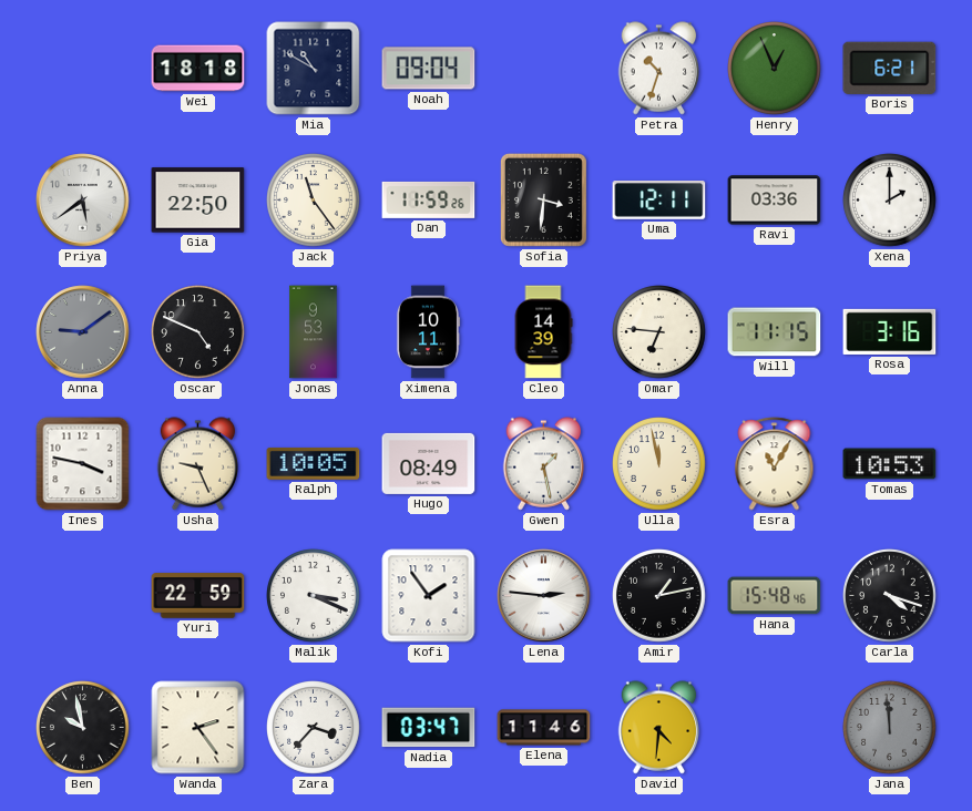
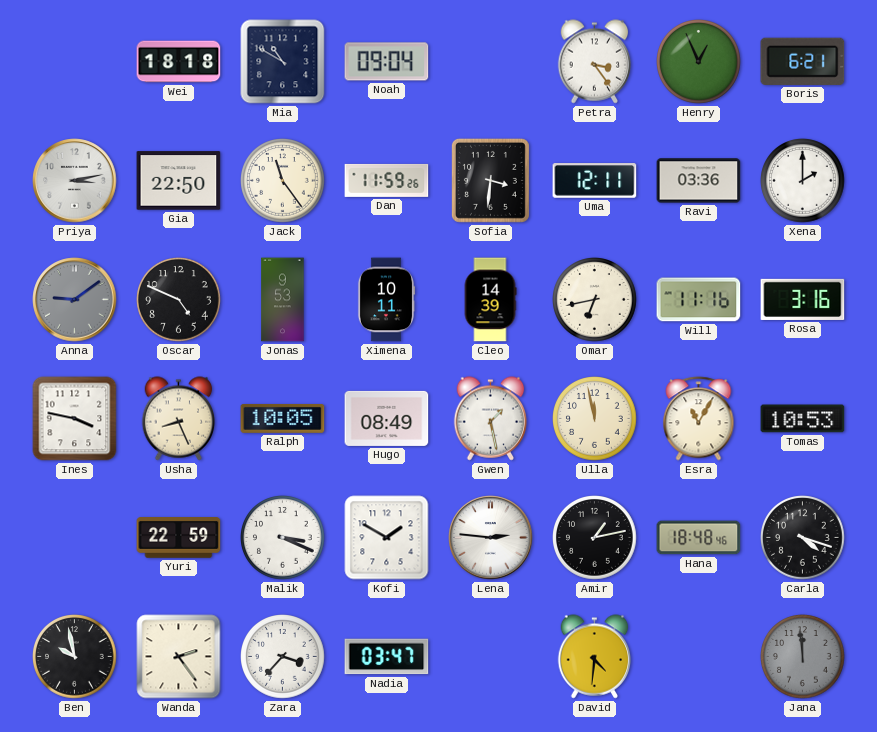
Petra: 10:33 -> 3:24
Priya: 5:39 -> 3:13
Omar: 6:46 -> 6:43
Will: 11:15 -> 11:16
Usha: 9:26 -> 8:26
Kofi: 1:54 -> 1:50
Hana: 15:48 -> 18:48
Elena: 11:46 -> none
